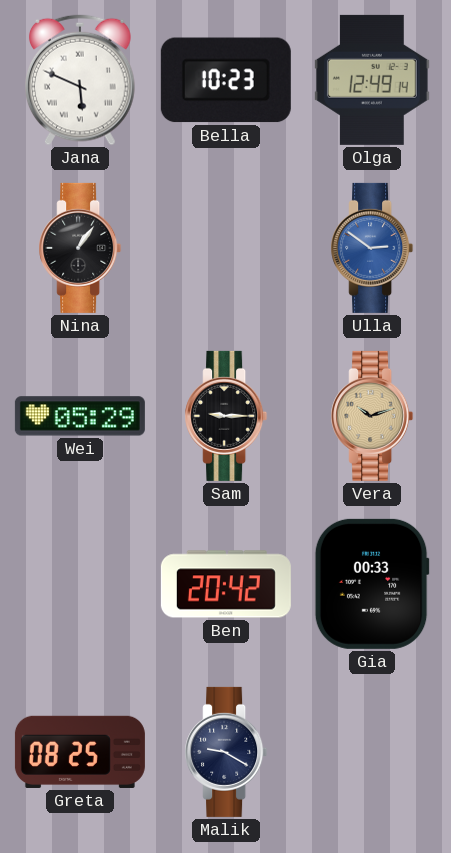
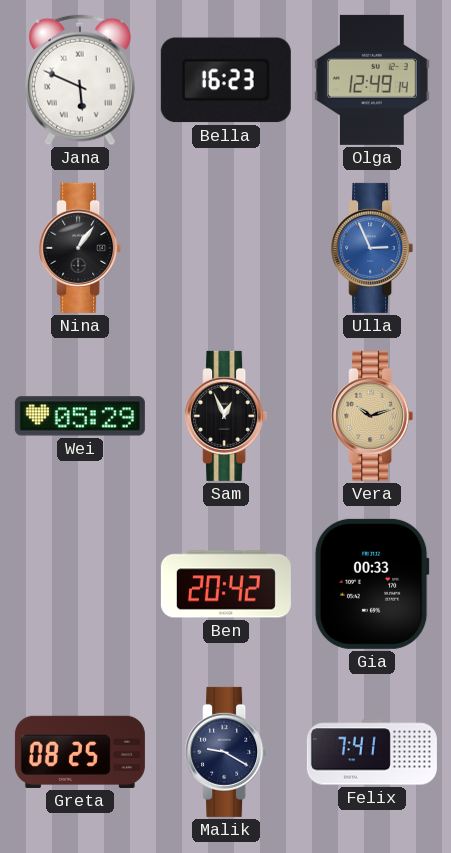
Bella: 10:23 -> 16:23
Ulla: 2:51 -> 2:56
Sam: 9:15 -> 12:56
Felix: none -> 7:41
